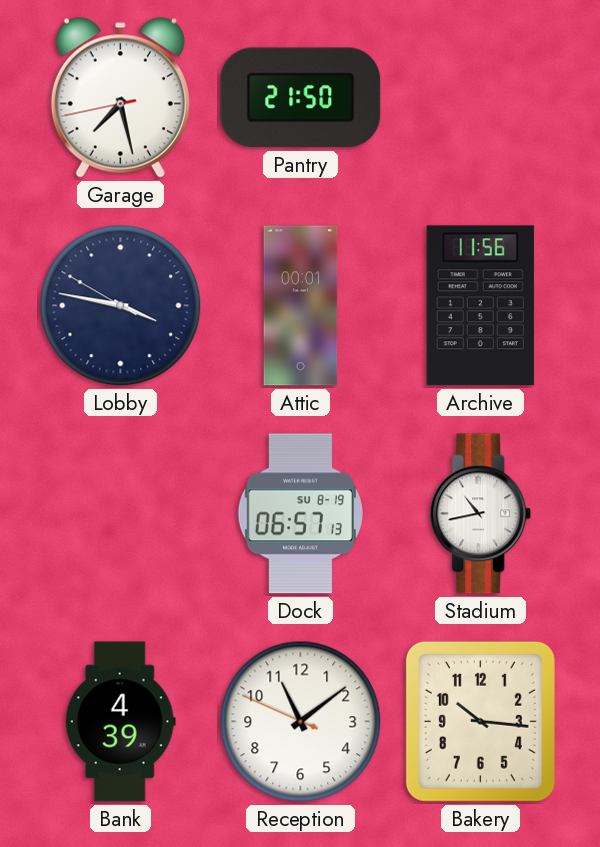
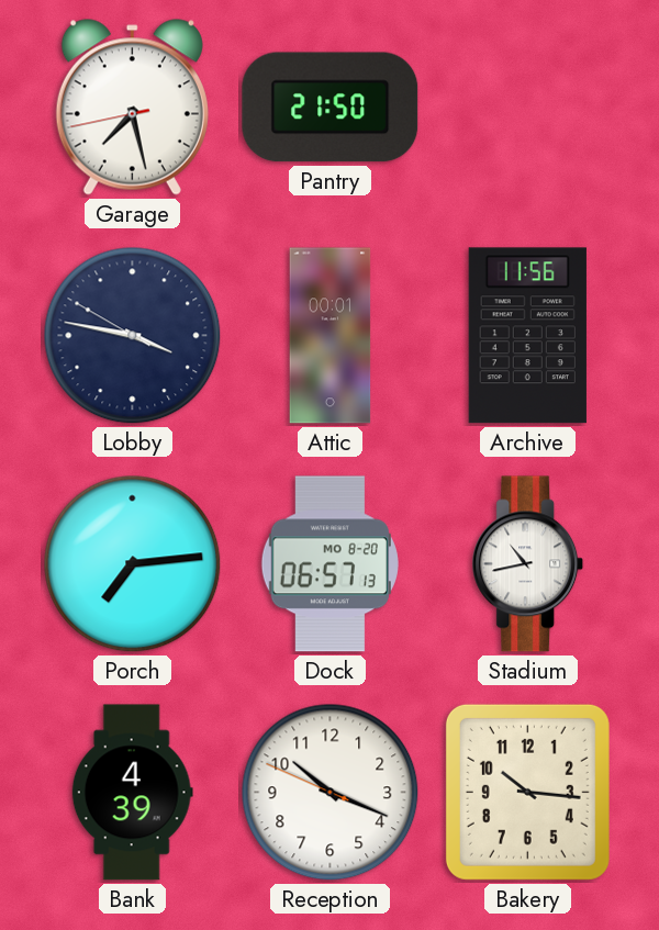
Porch: none -> 7:14
Dock date: SU 8-19 -> MO 8-20
Reception: 11:08 -> 10:18
